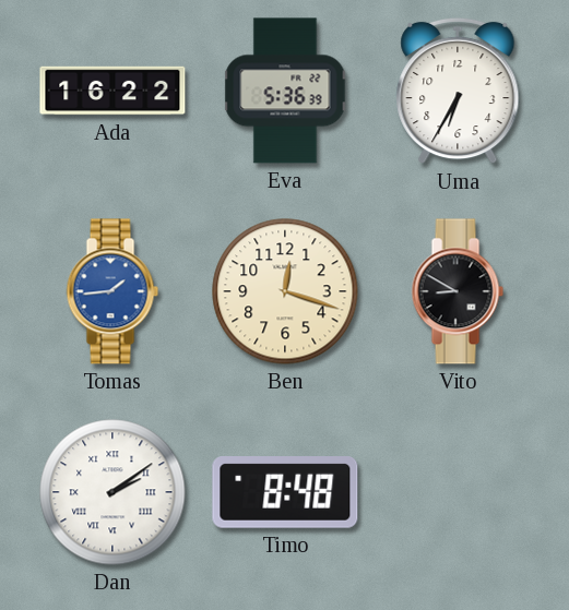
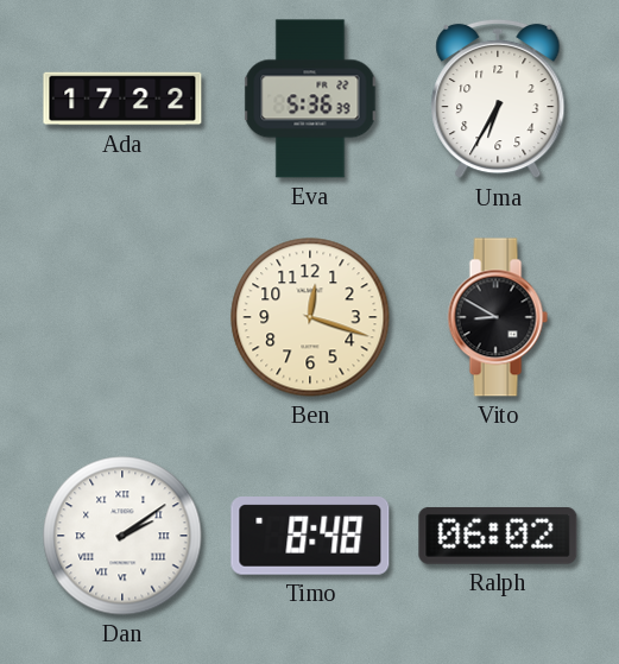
Ada: 16:22 -> 17:22
Tomas: 1:44 -> none
Ralph: none -> 06:02
